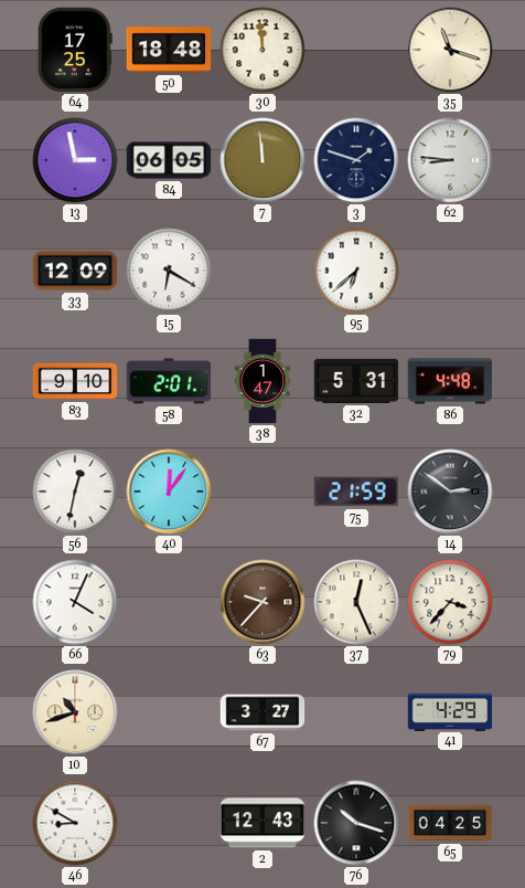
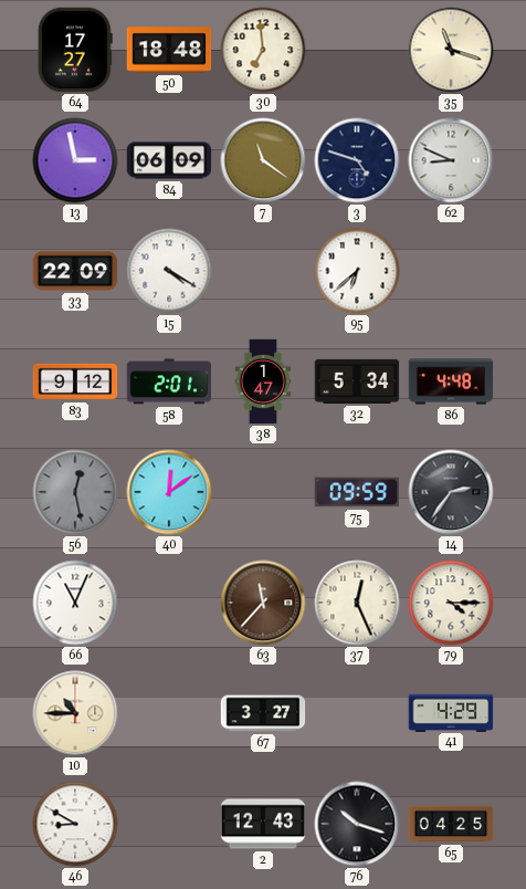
64: 17:25 -> 17:27
30: 11:59 -> 6:59
84: 06:05 -> 06:09
7: 11:59 -> 11:21
3: 1:48 -> 4:48
62: 8:46 -> 8:49
33: 12:09 -> 22:09
15: 6:20 -> 4:20
83: 9:10 -> 9:12
32: 5:31 -> 5:34
56: 12:32 -> 12:28
56 dial: white -> grey
40: 12:06 -> 12:09
75: 21:59 -> 09:59
14: 2:51 -> 2:36
66: 4:04 -> 11:04
63: 9:37 -> 11:37
79: 3:37 -> 4:15
10: 10:42 -> 10:45
